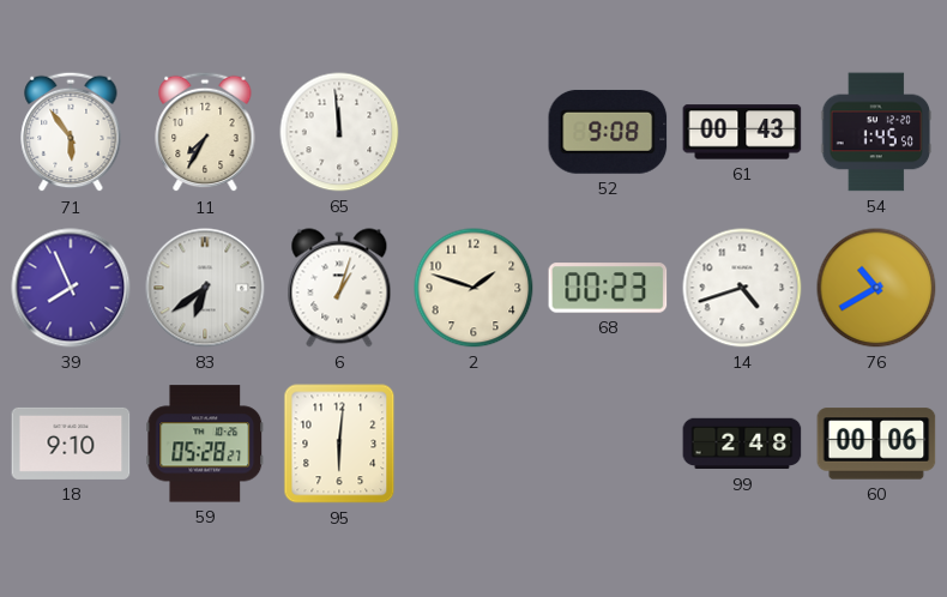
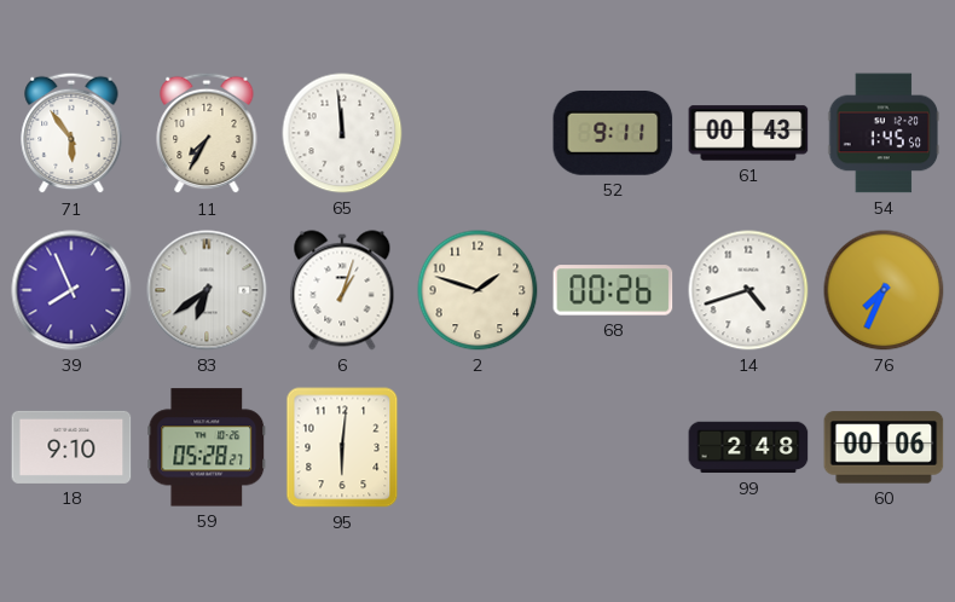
52: 9:08 -> 9:11
68: 00:23 -> 00:26
76: 10:40 -> 7:34
